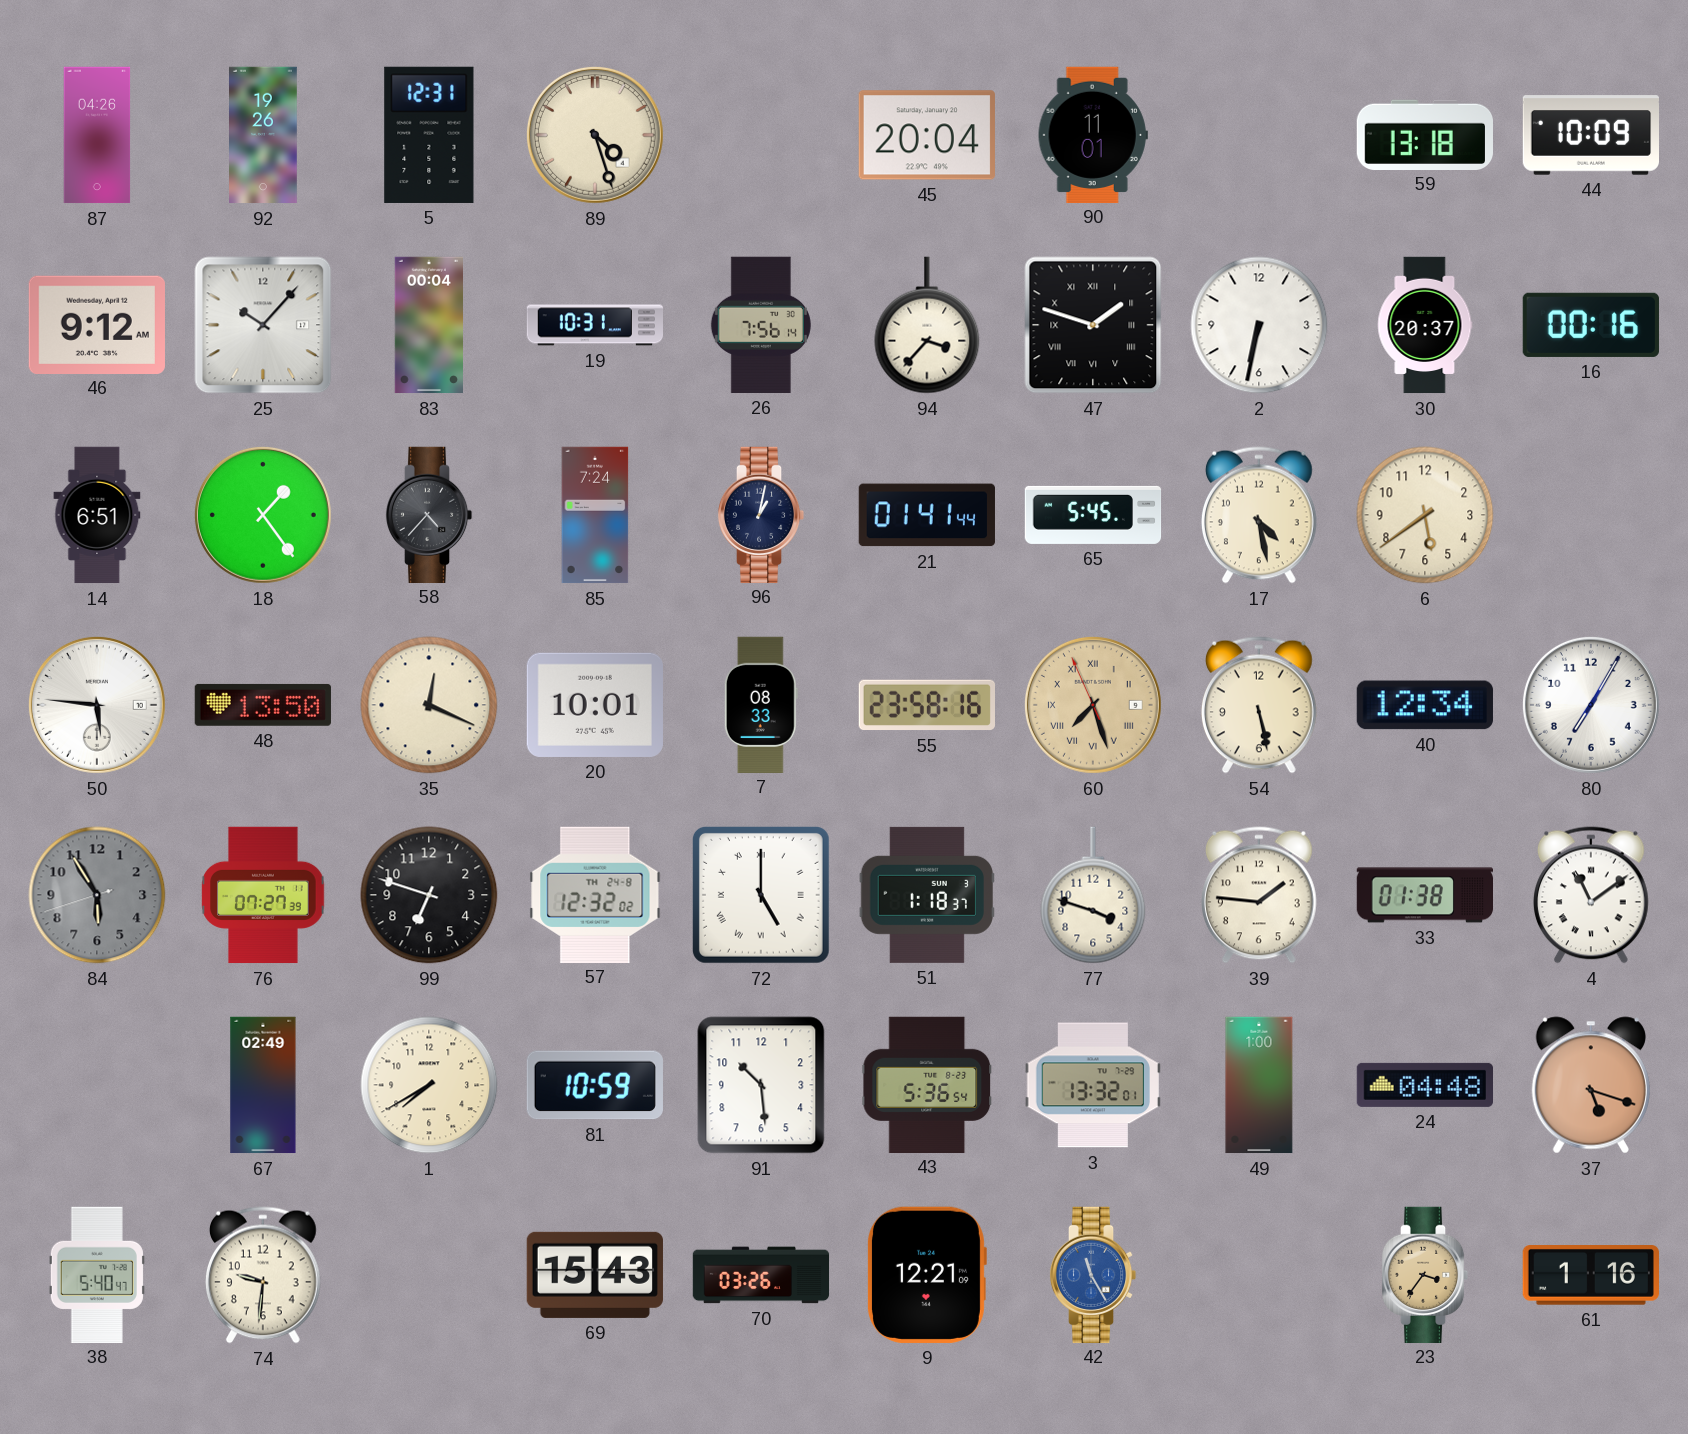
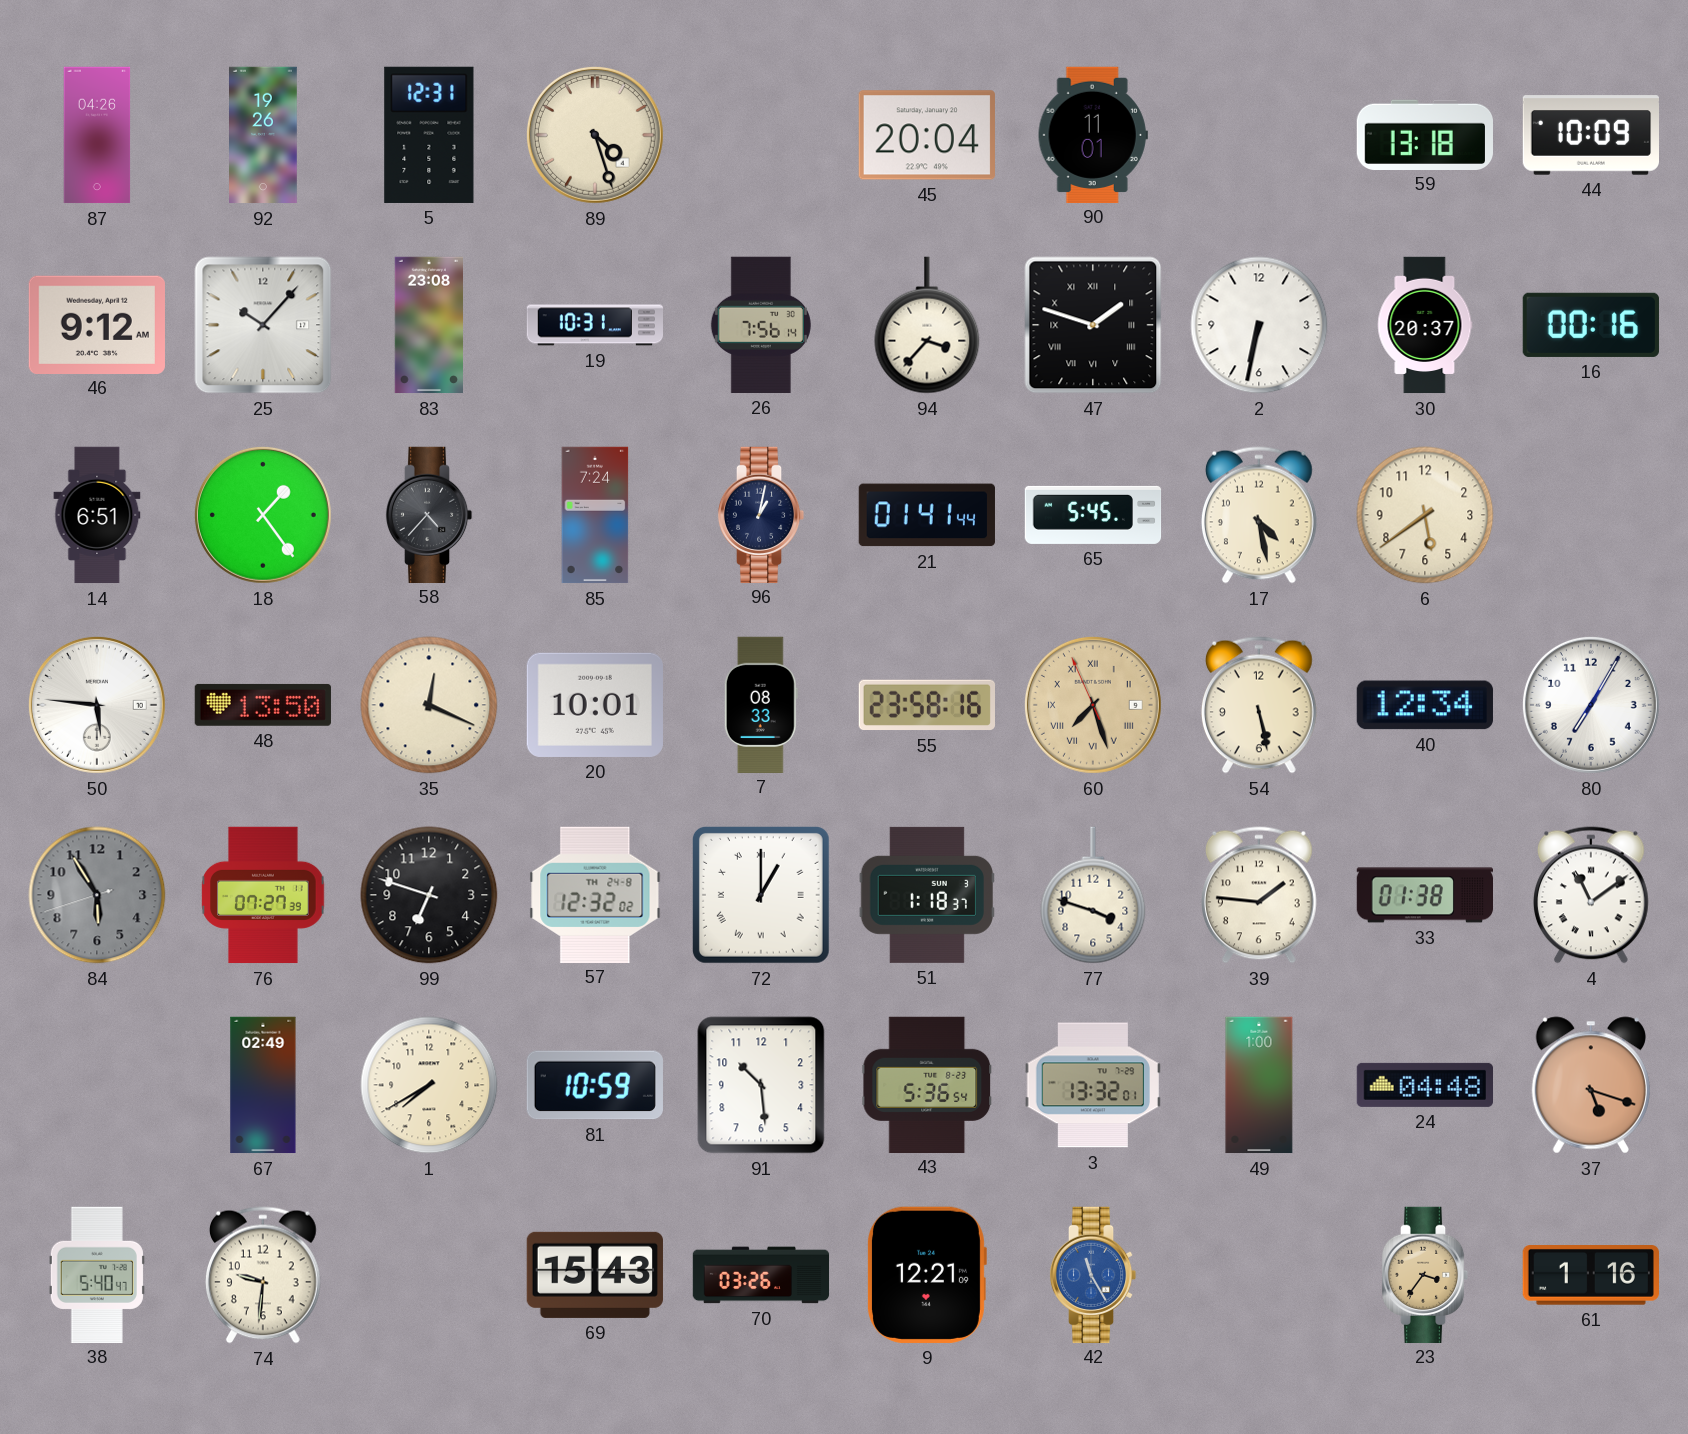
83: 00:04 -> 23:08
72: 5:00 -> 1:00
